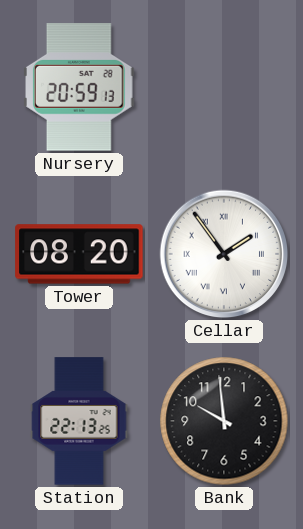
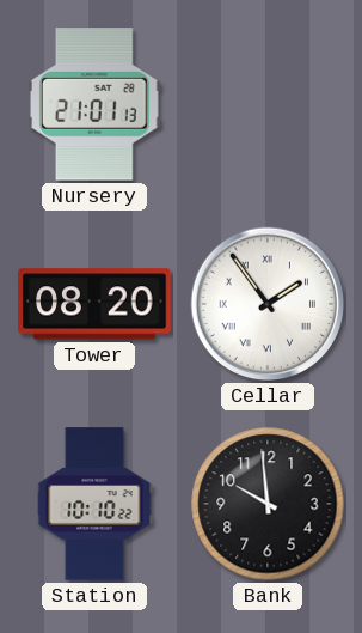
Nursery: 20:59 -> 21:01
Station: 22:13 -> 10:10
